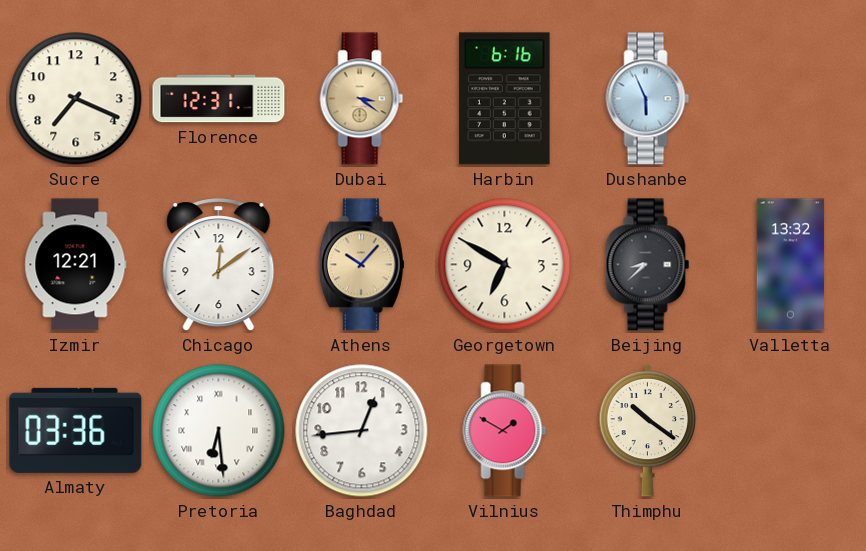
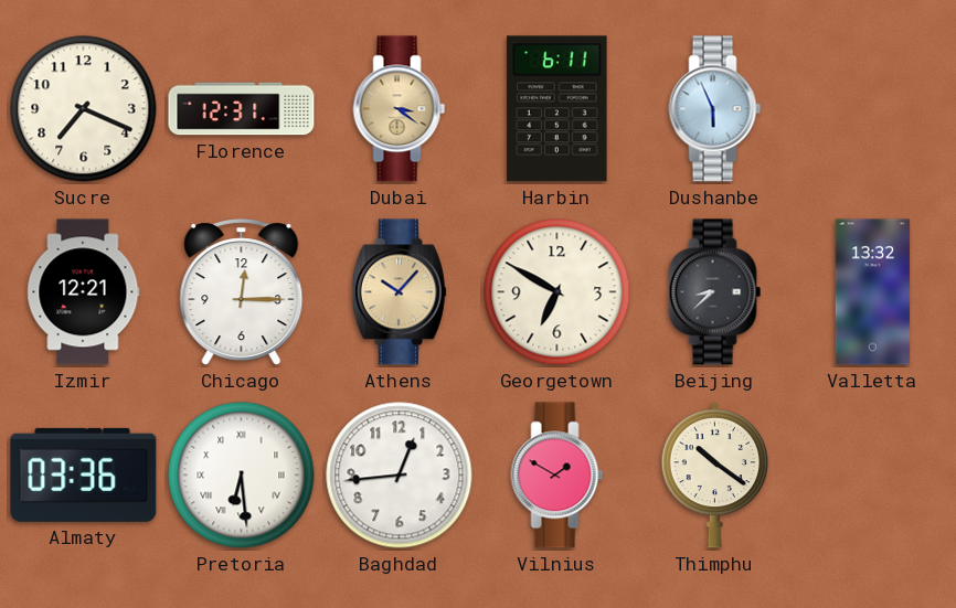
Harbin: 6:16 -> 6:11
Chicago: 12:09 -> 12:15
